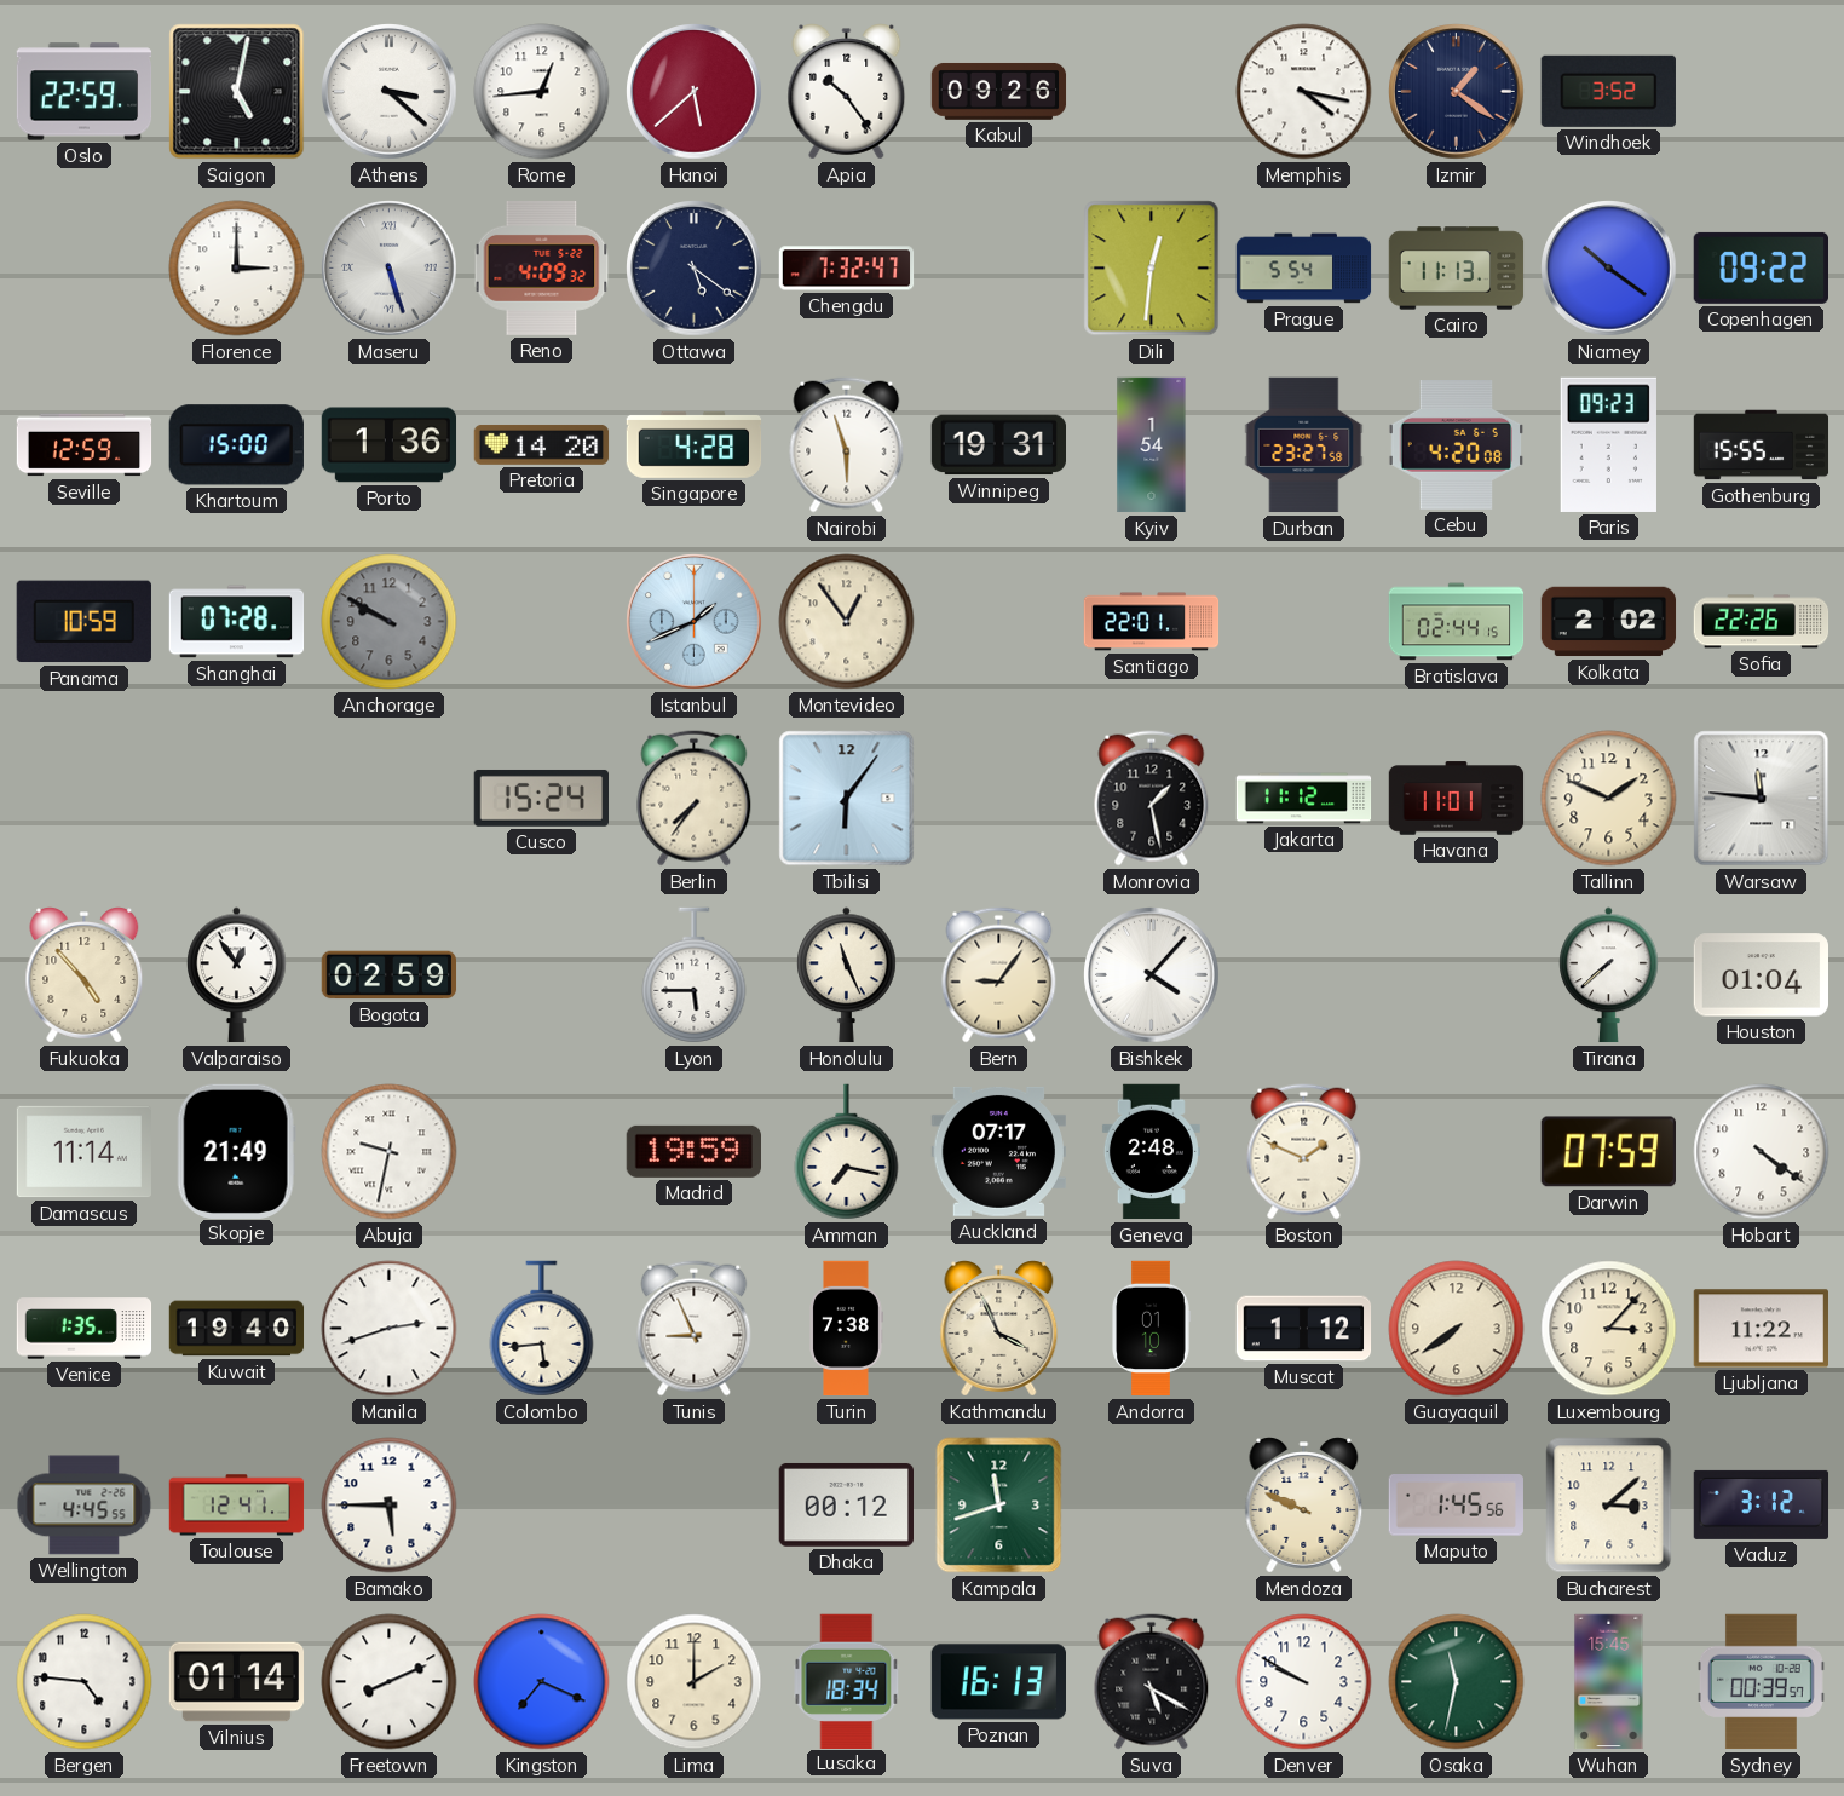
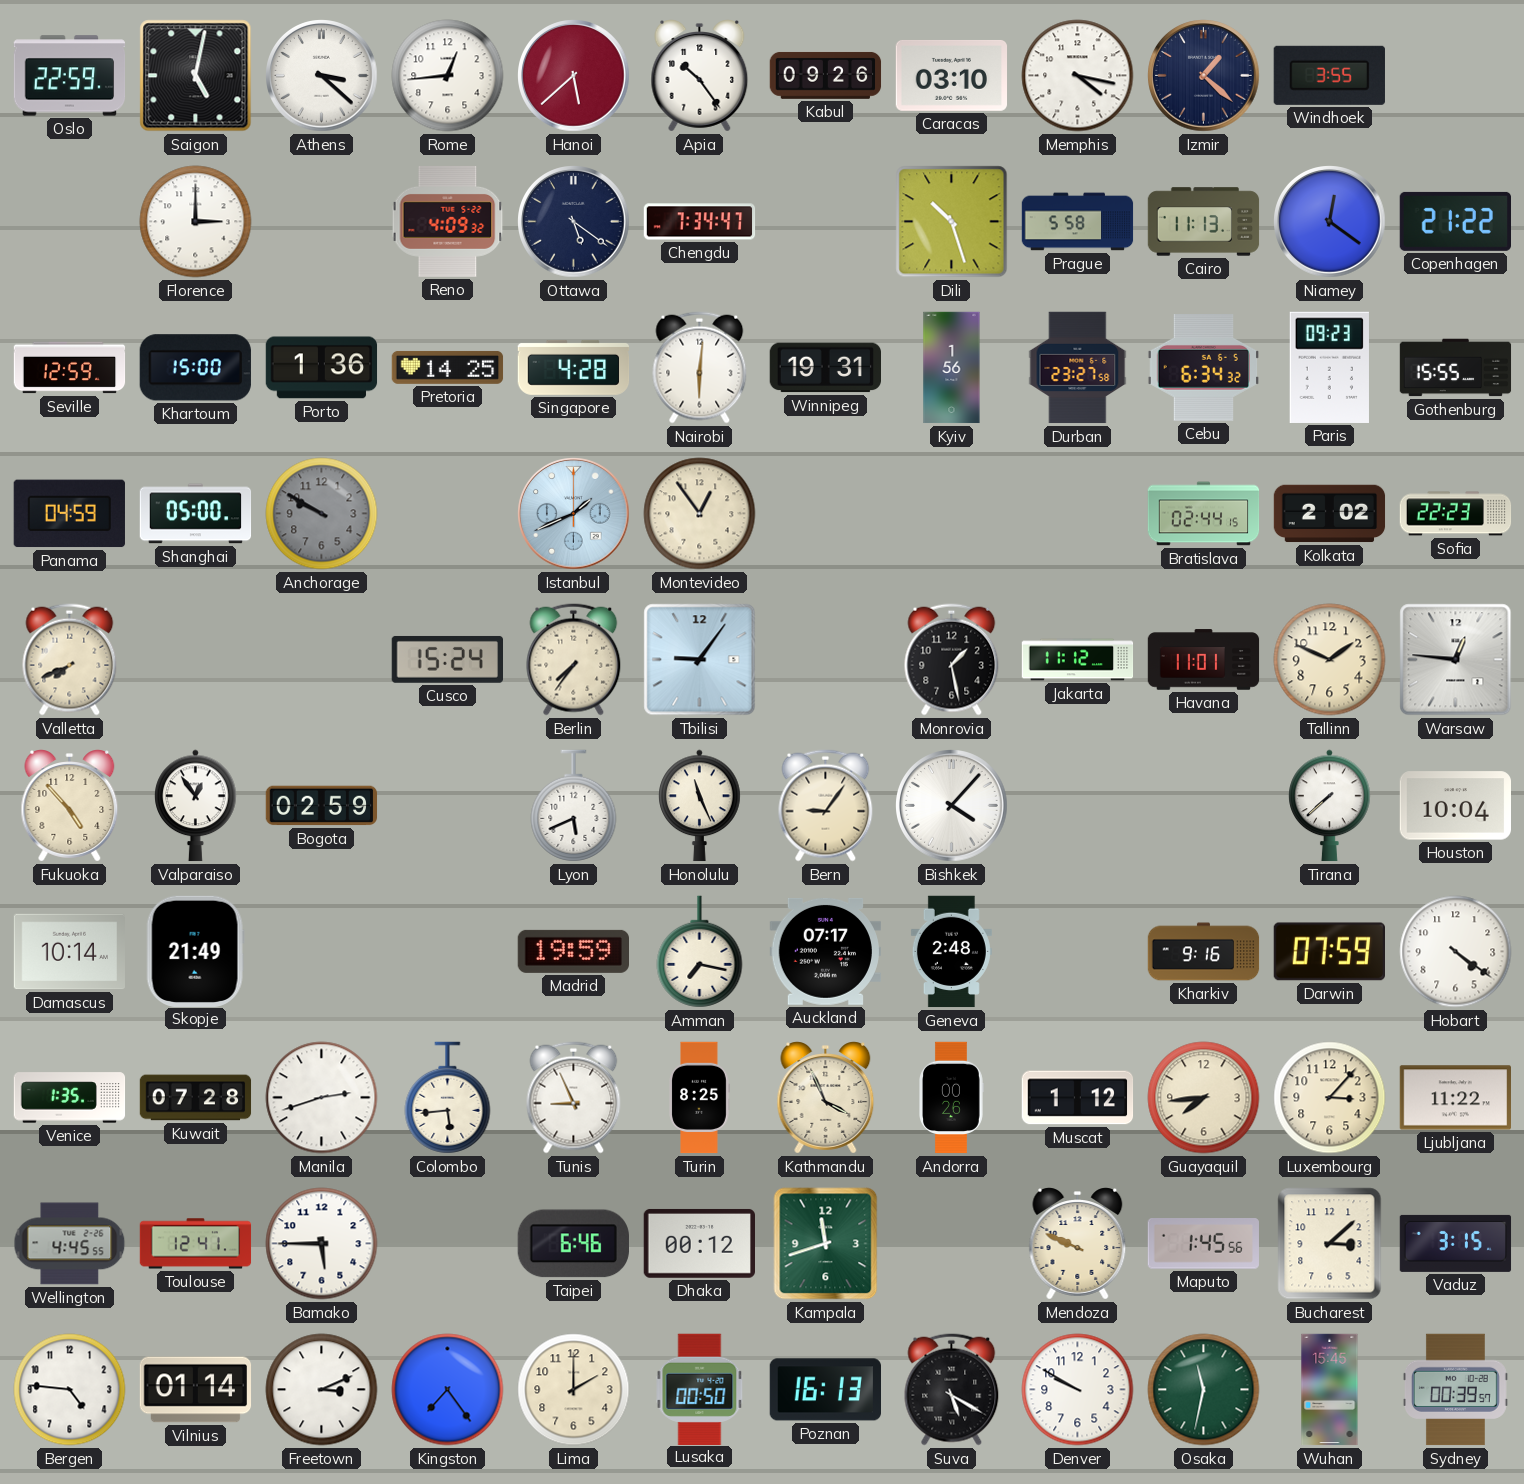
Caracas: none -> 03:10
Izmir: 1:21 -> 1:22
Windhoek: 3:52 -> 3:55
Maseru: 5:27 -> none
Chengdu: 7:32 -> 7:34
Dili: 12:31 -> 10:27
Prague: 5:54 -> 5:58
Niamey: 10:21 -> 12:21
Copenhagen: 09:22 -> 21:22
Pretoria: 14:20 -> 14:25
Nairobi: 5:57 -> 6:01
Kyiv: 1:54 -> 1:56
Cebu: 4:20 -> 6:34
Panama: 10:59 -> 04:59
Shanghai: 07:28 -> 05:00
Santiago: 22:01 -> none
Sofia: 22:26 -> 22:23
Valletta: none -> 7:41
Tbilisi: 6:06 -> 9:06
Warsaw: 11:46 -> 12:46
Lyon: 5:45 -> 5:41
Houston: 01:04 -> 10:04
Damascus: 11:14 -> 10:14
Abuja: 9:32 -> none
Boston: 1:49 -> none
Kharkiv: none -> 9:16
Kuwait: 19:40 -> 07:28
Turin: 7:38 -> 8:25
Andorra: 01:10 -> 00:26
Guayaquil: 7:39 -> 7:44
Taipei: none -> 6:46
Vaduz: 3:12 -> 3:15
Freetown: 8:11 -> 3:11
Kingston: 7:19 -> 7:24
Lusaka: 18:34 -> 00:50
